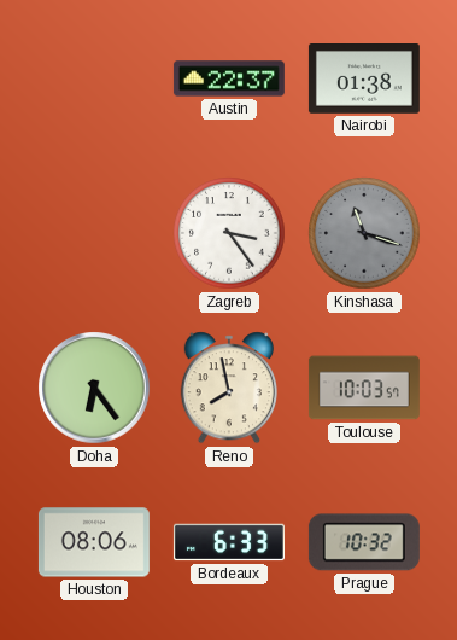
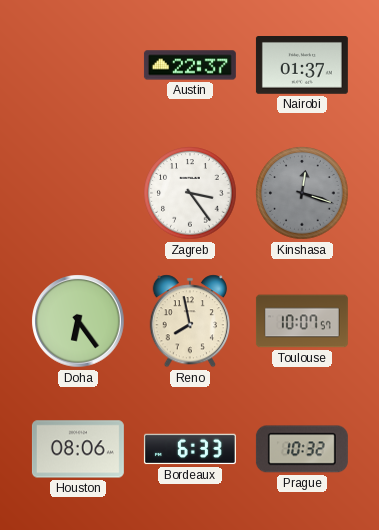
Nairobi: 01:38 -> 01:37
Kinshasa: 11:18 -> 12:18
Toulouse: 10:03 -> 10:07
